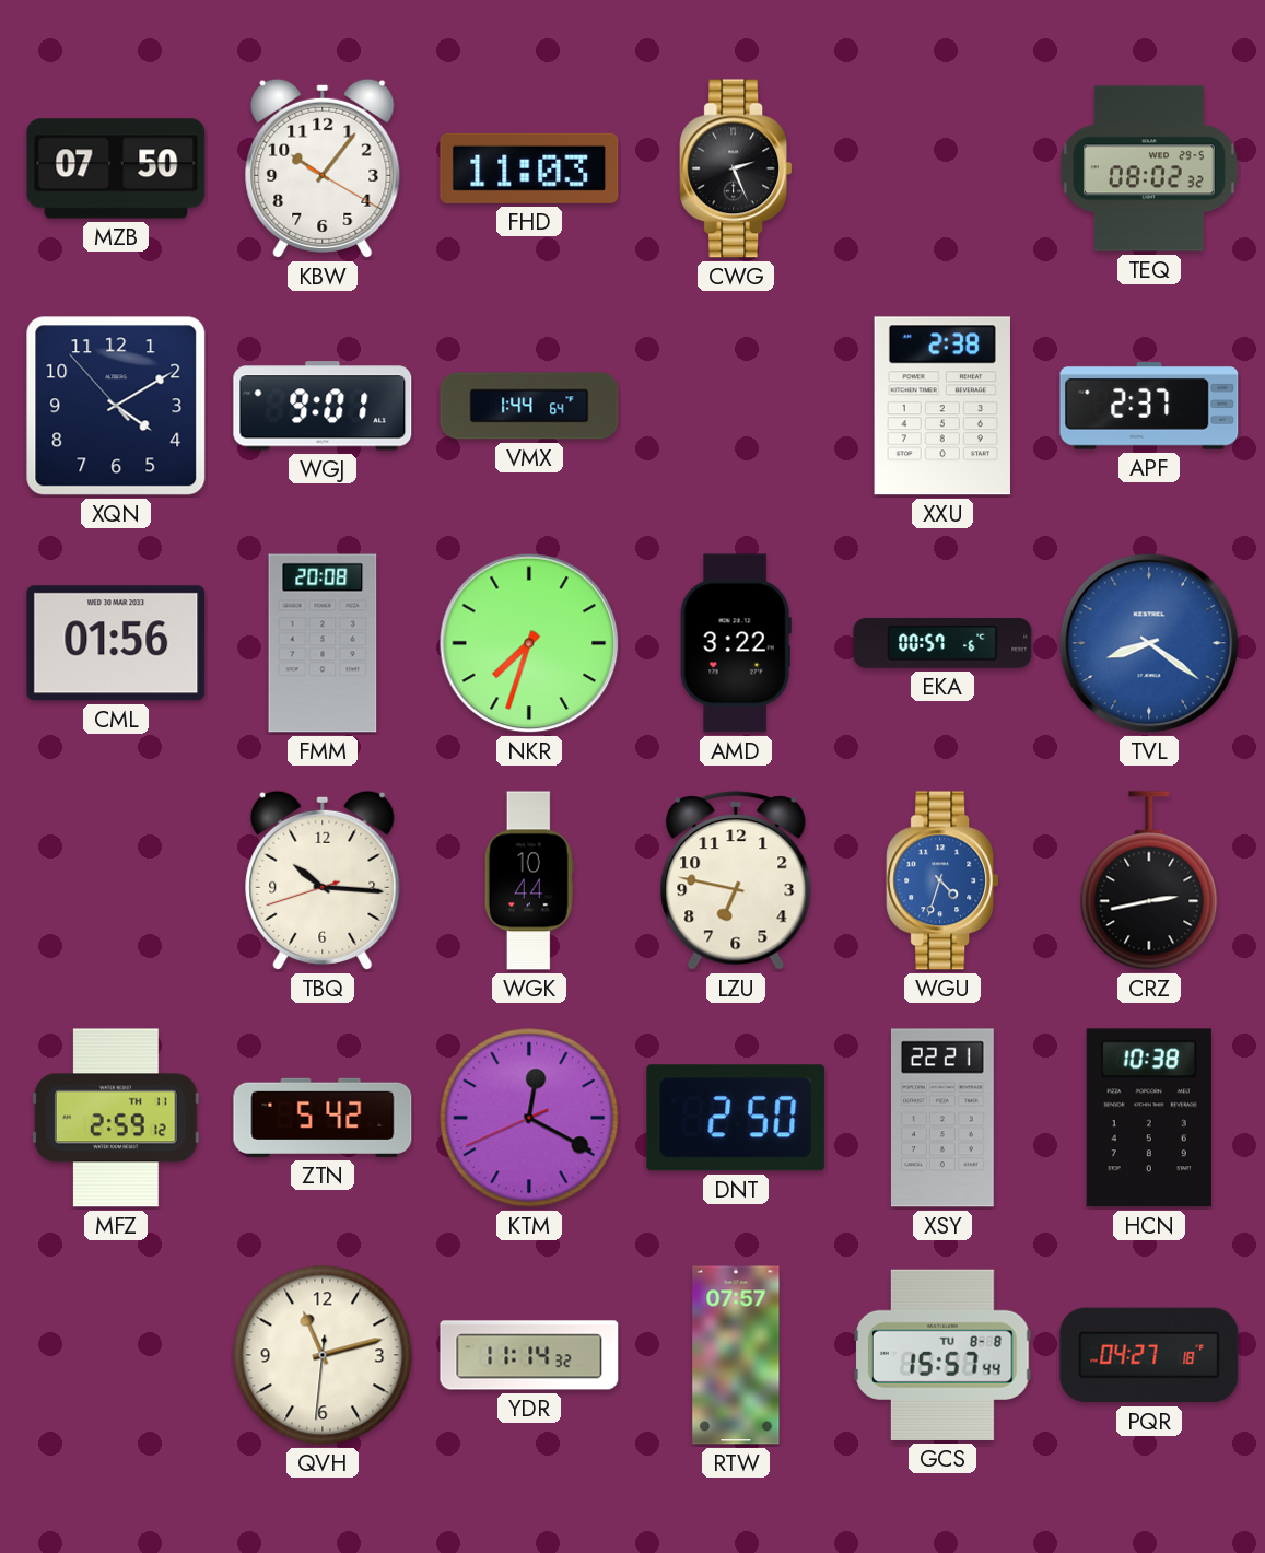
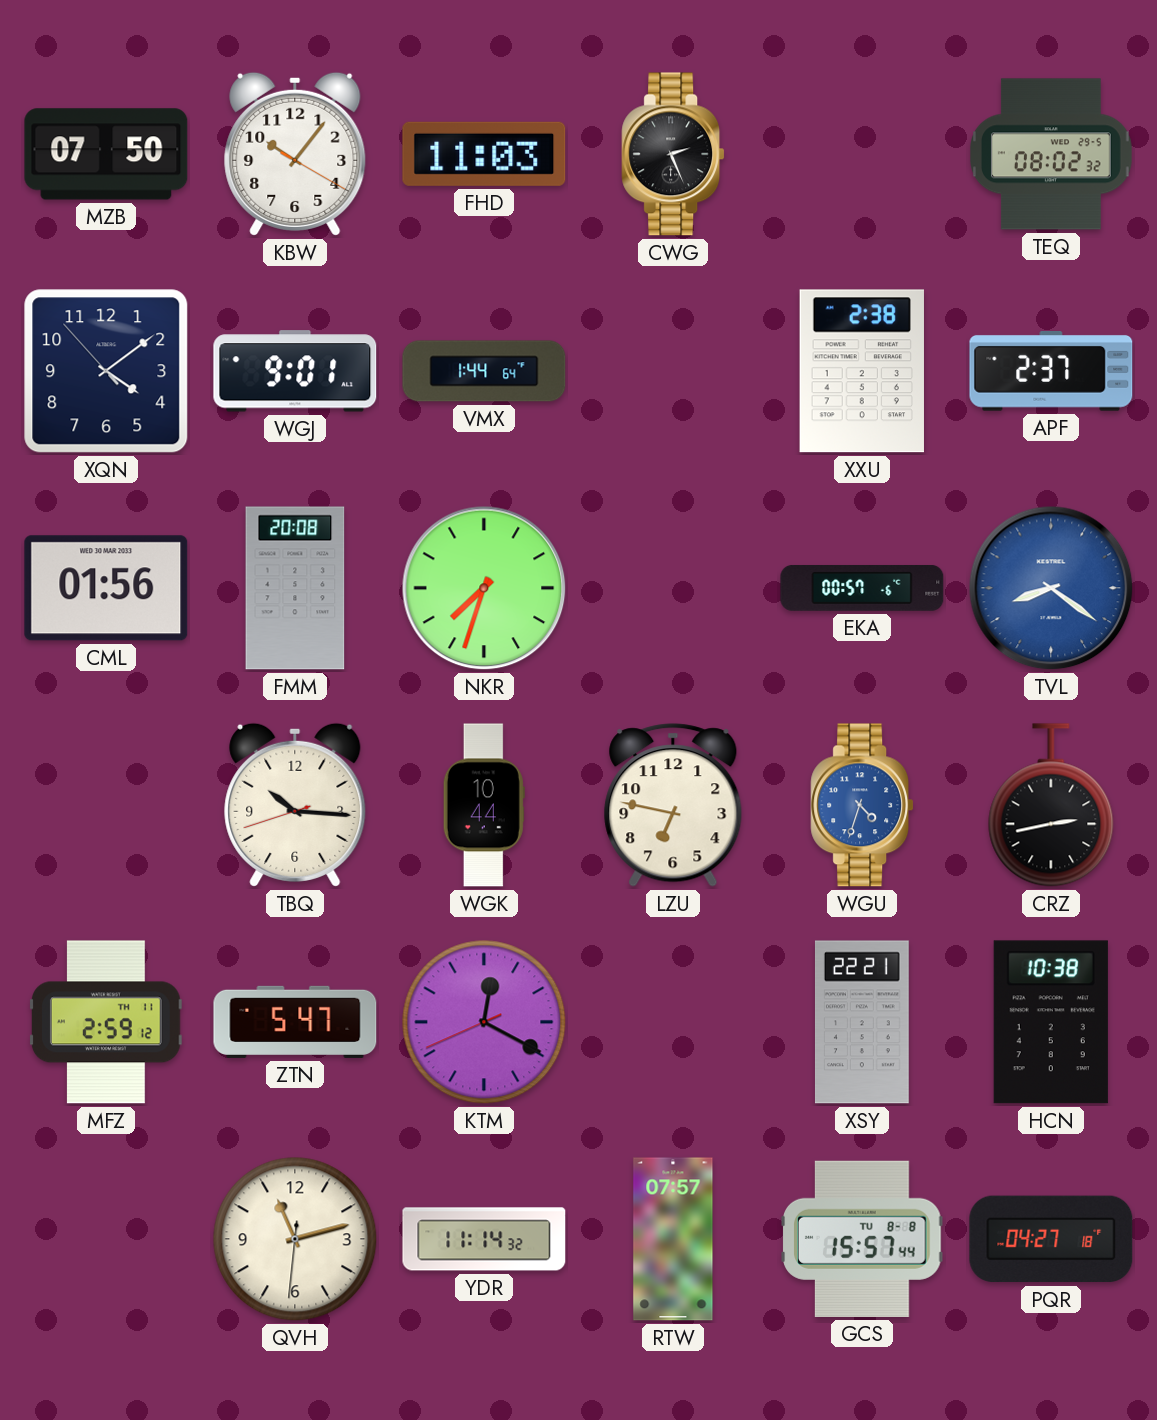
XQN: 4:09 -> 4:08
AMD: 3:22 -> none
ZTN: 5:42 -> 5:47
DNT: 2:50 -> none
